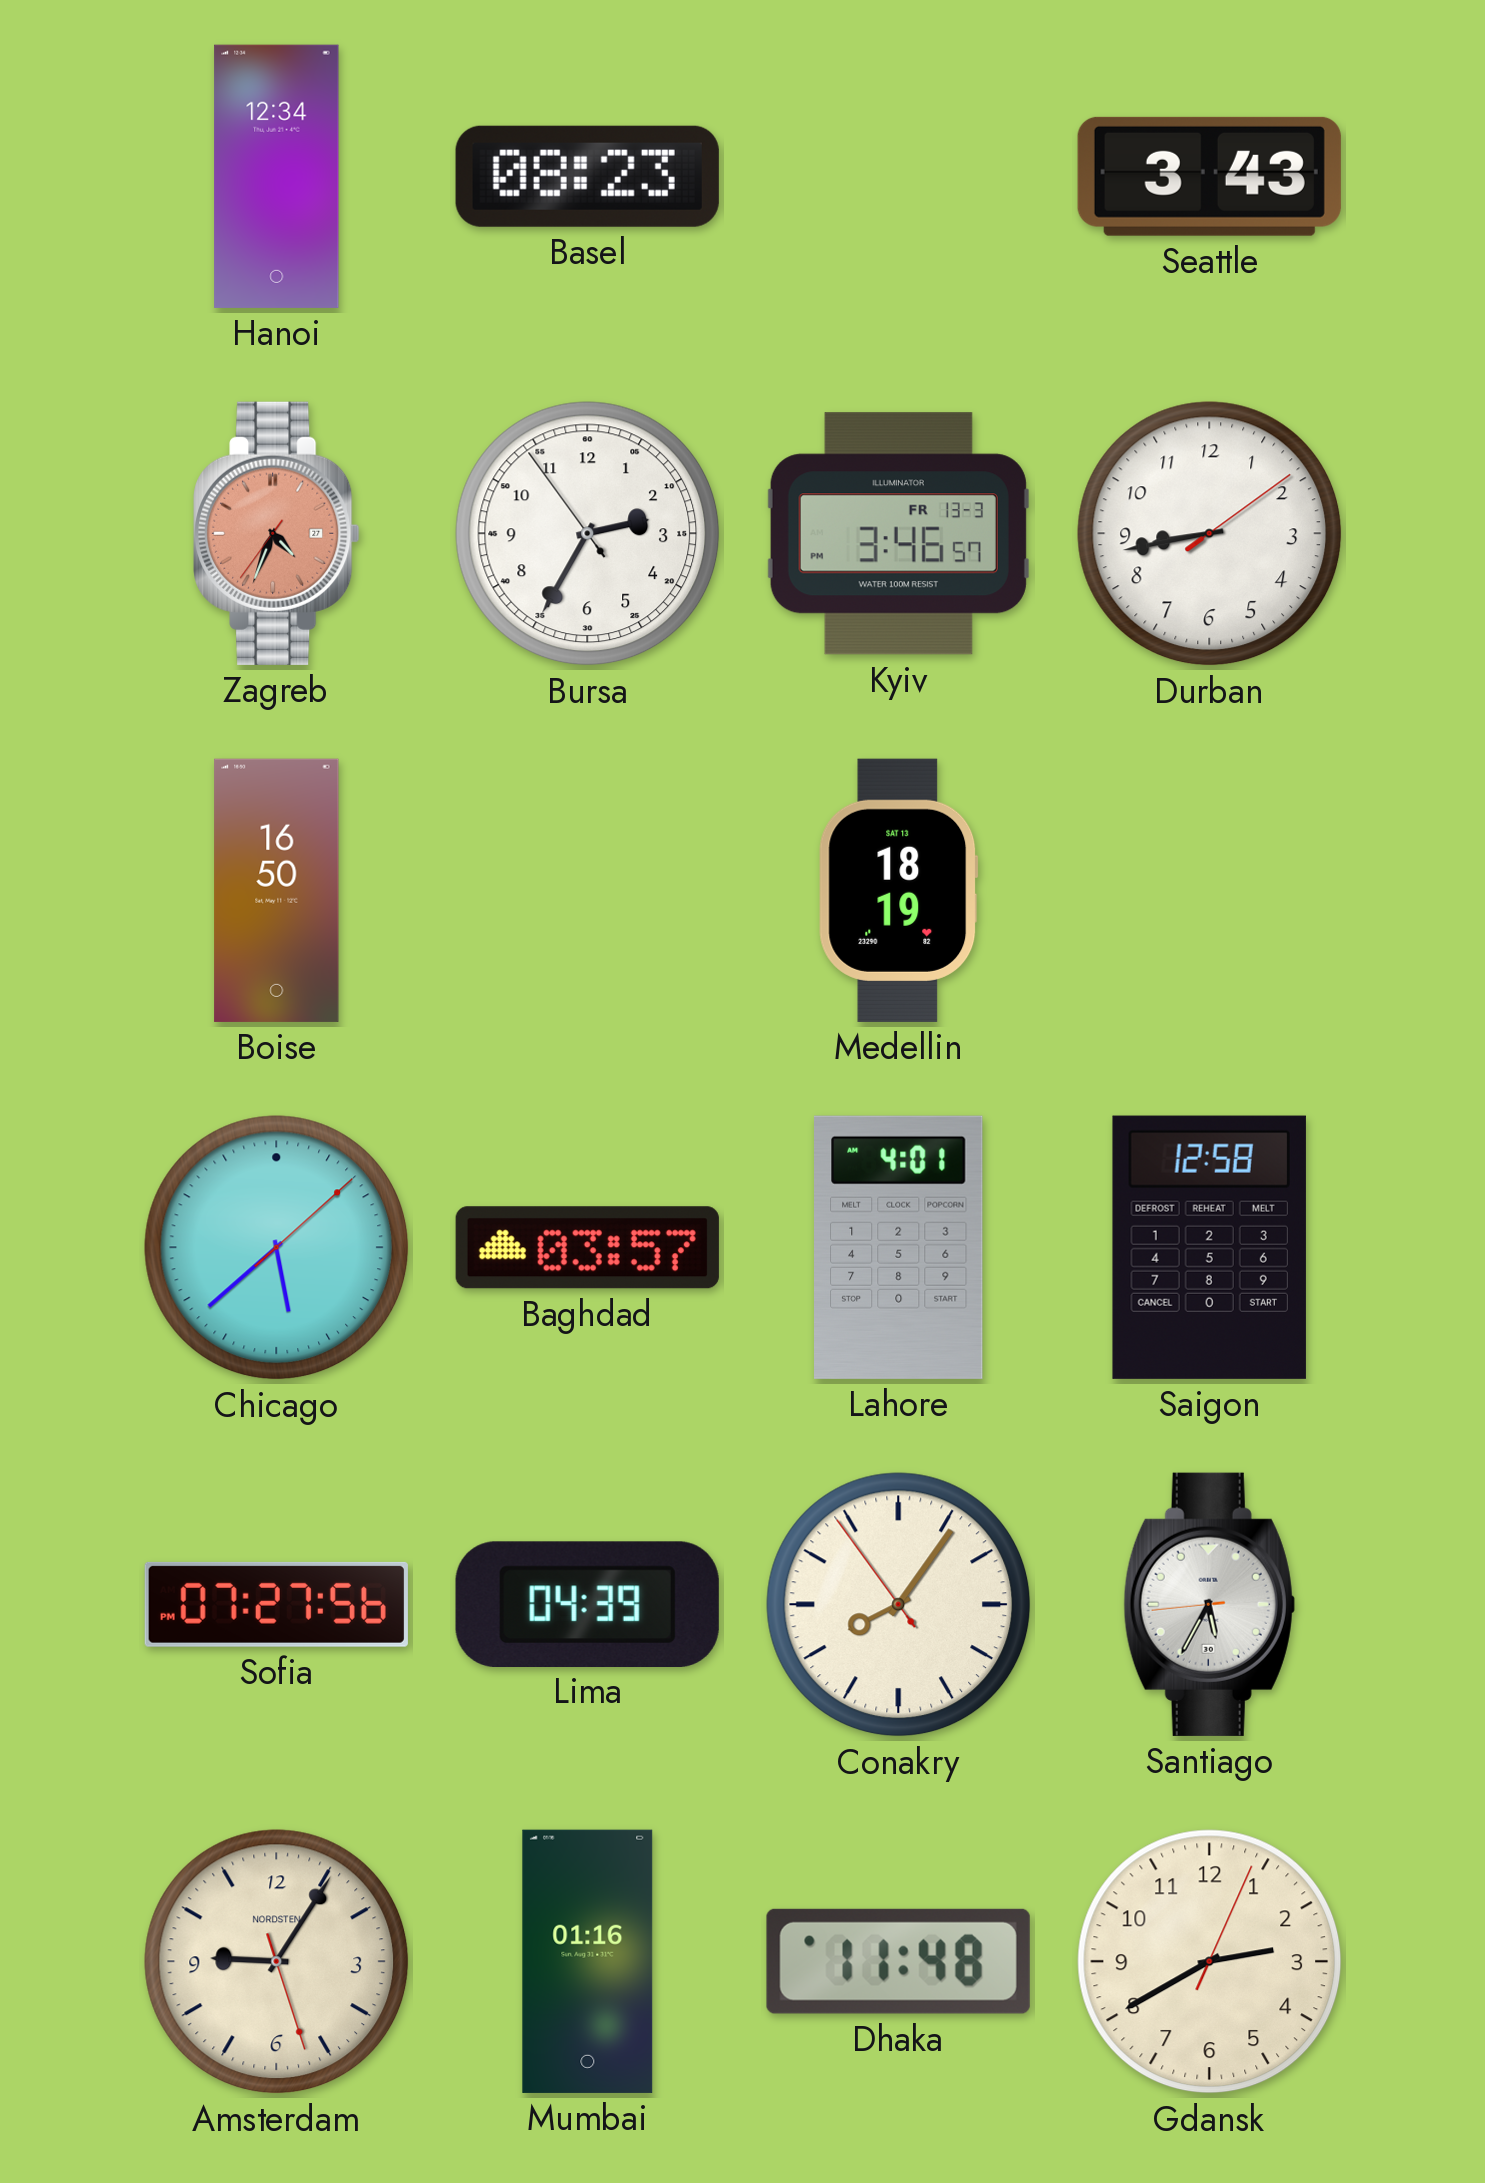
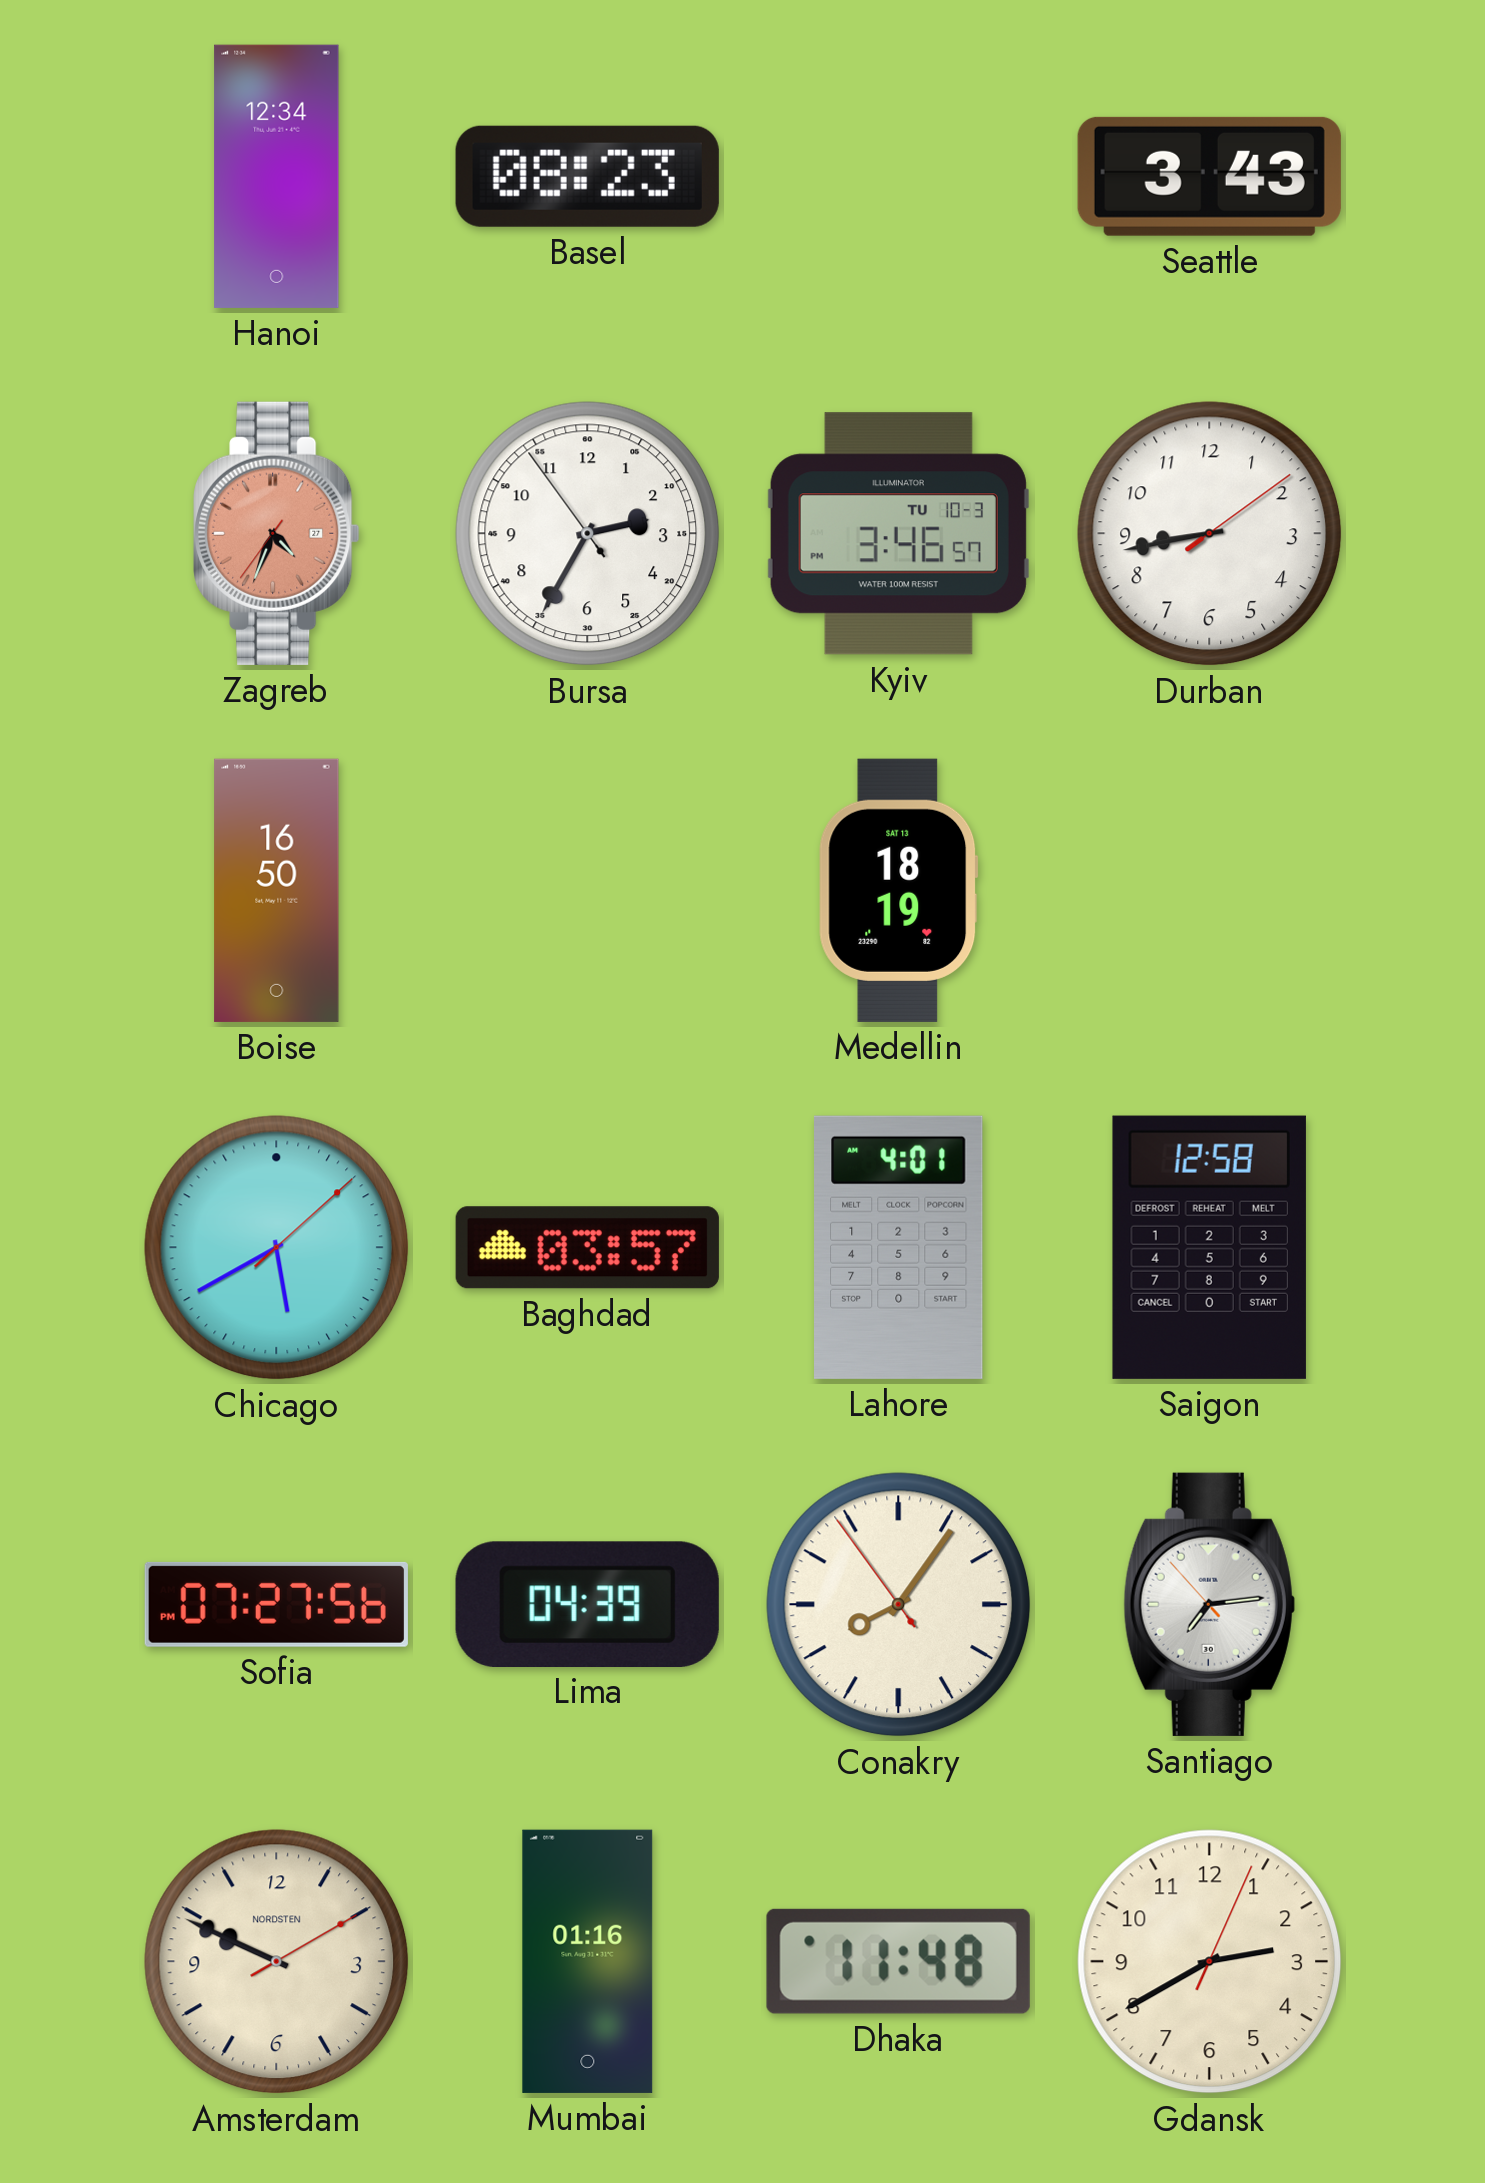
Kyiv date: FR 13-3 -> TU 10-3
Chicago: 5:38 -> 5:40
Santiago: 5:34 -> 7:13
Amsterdam: 9:05 -> 9:49
